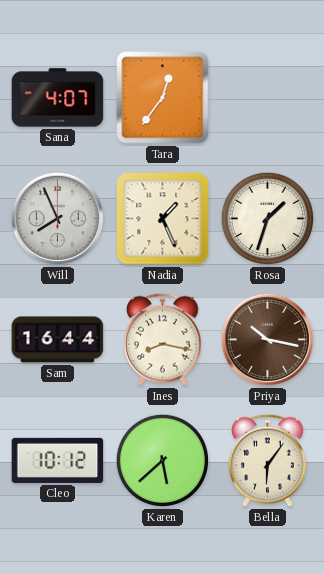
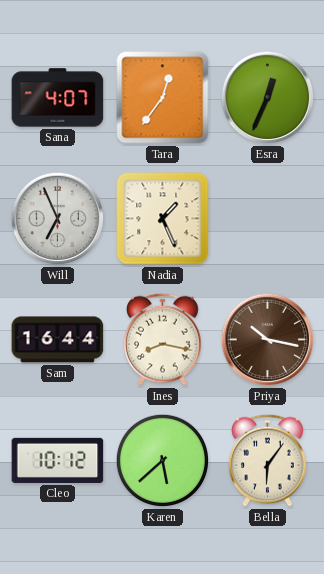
Esra: none -> 12:34
Will: 7:56 -> 6:56
Rosa: 1:33 -> none
